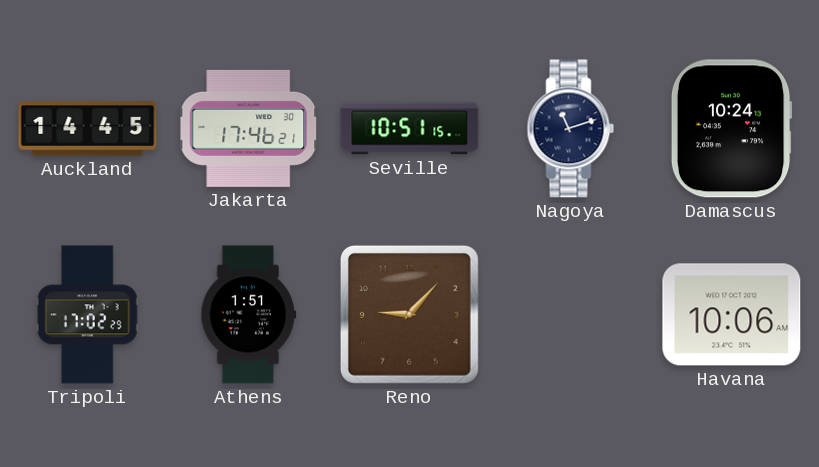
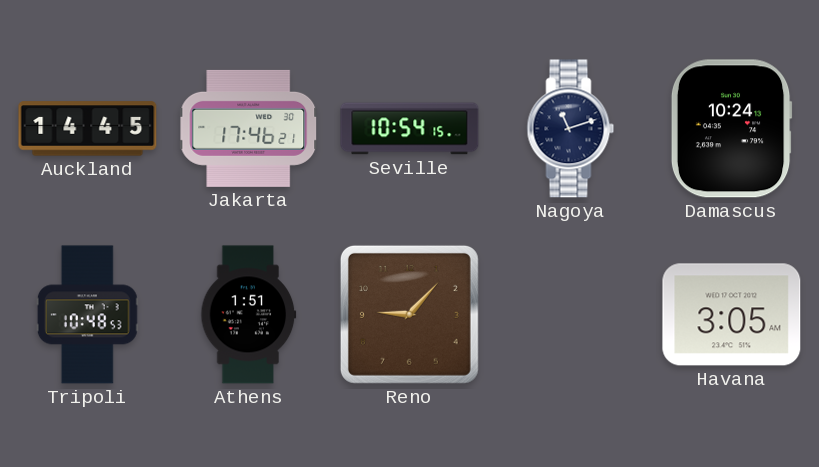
Seville: 10:51 -> 10:54
Tripoli: 17:02 -> 10:48
Havana: 10:06 -> 3:05
